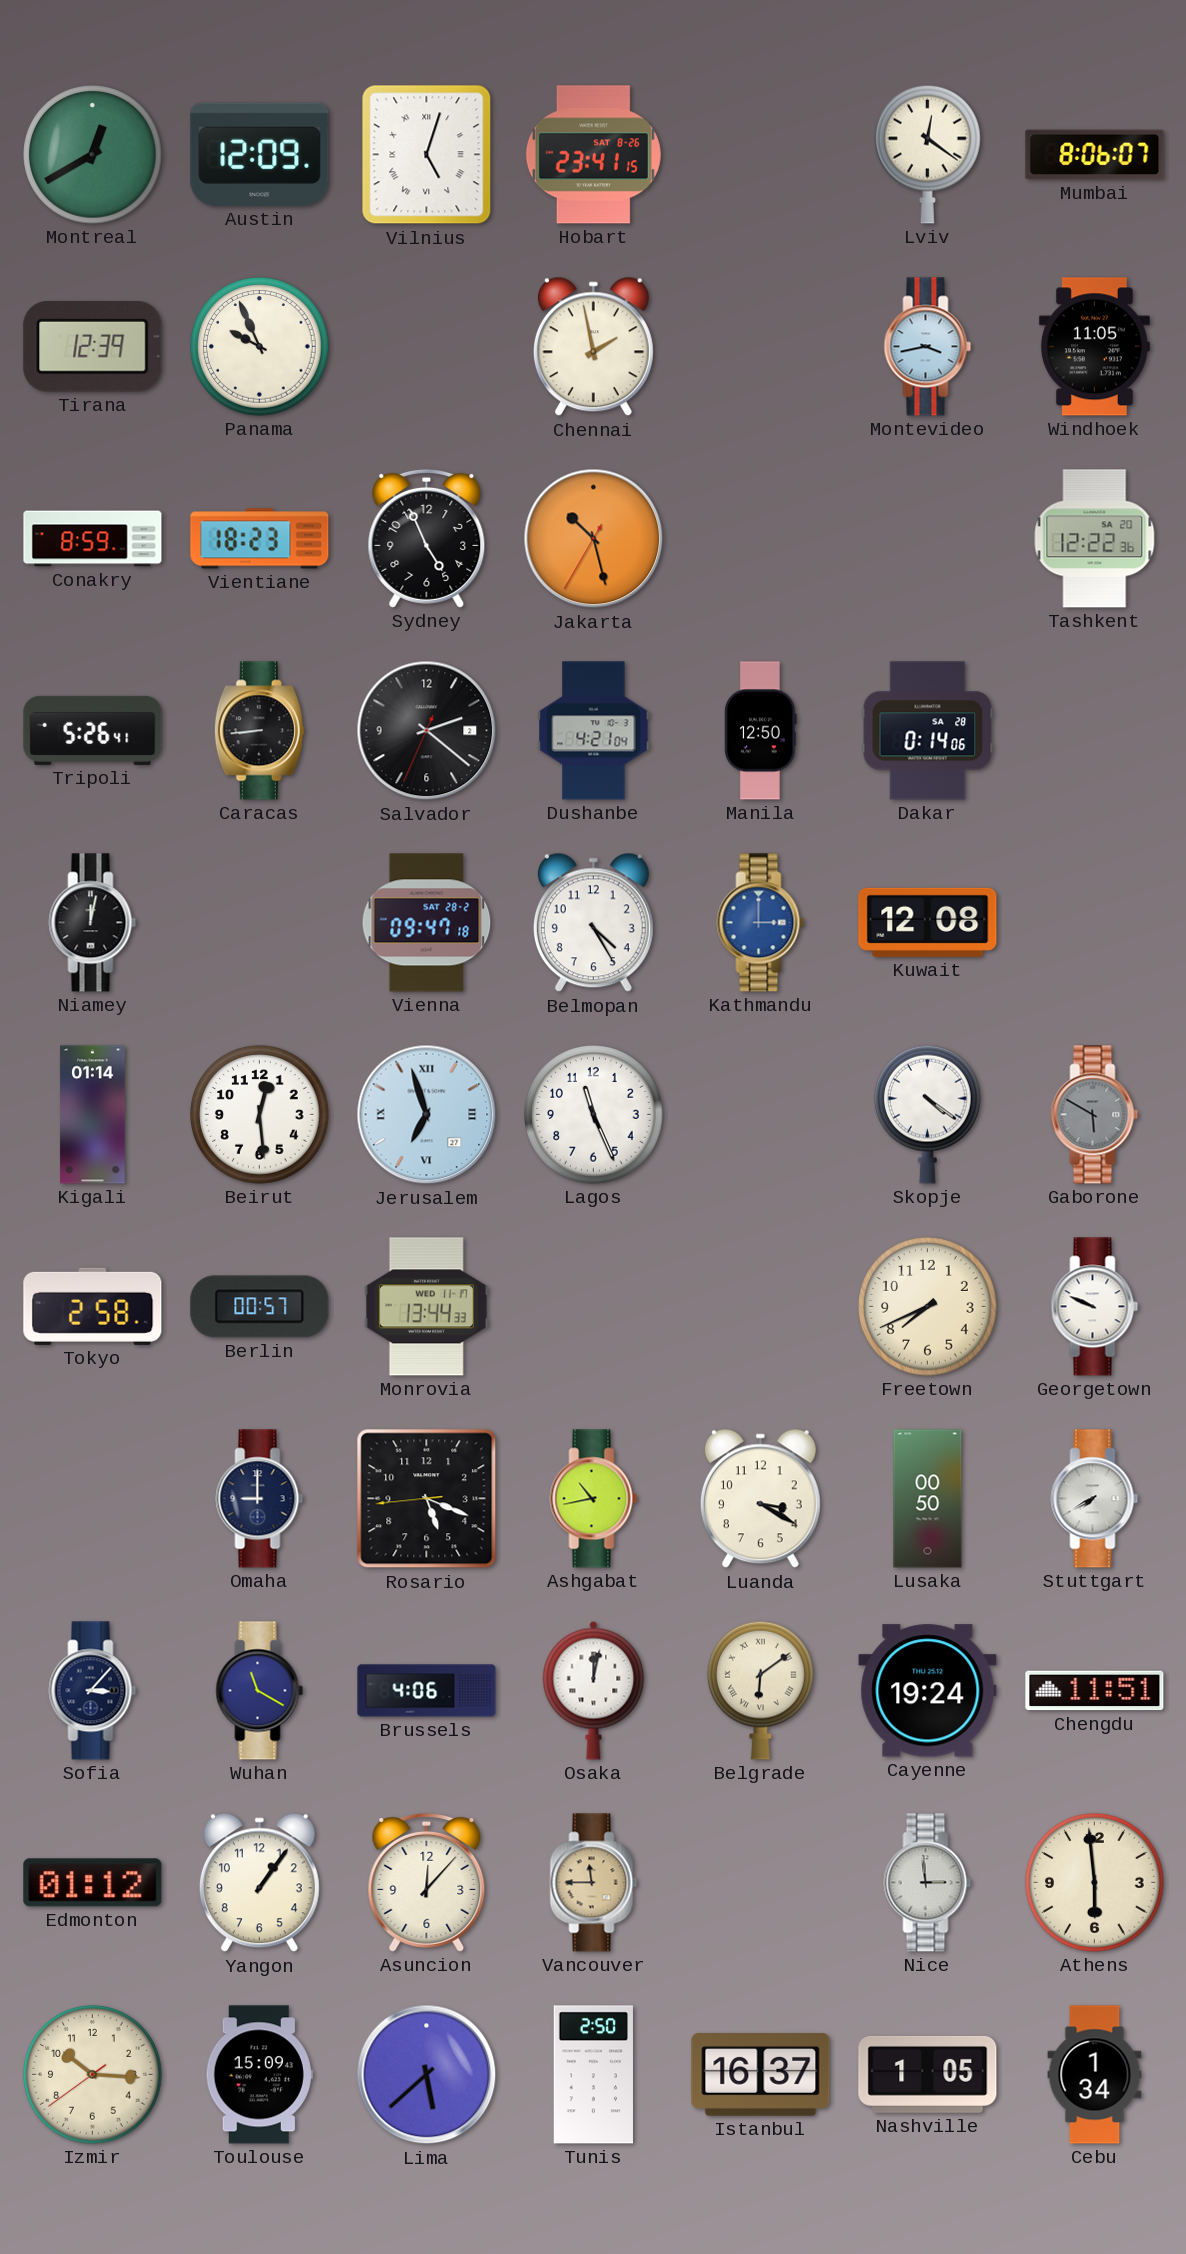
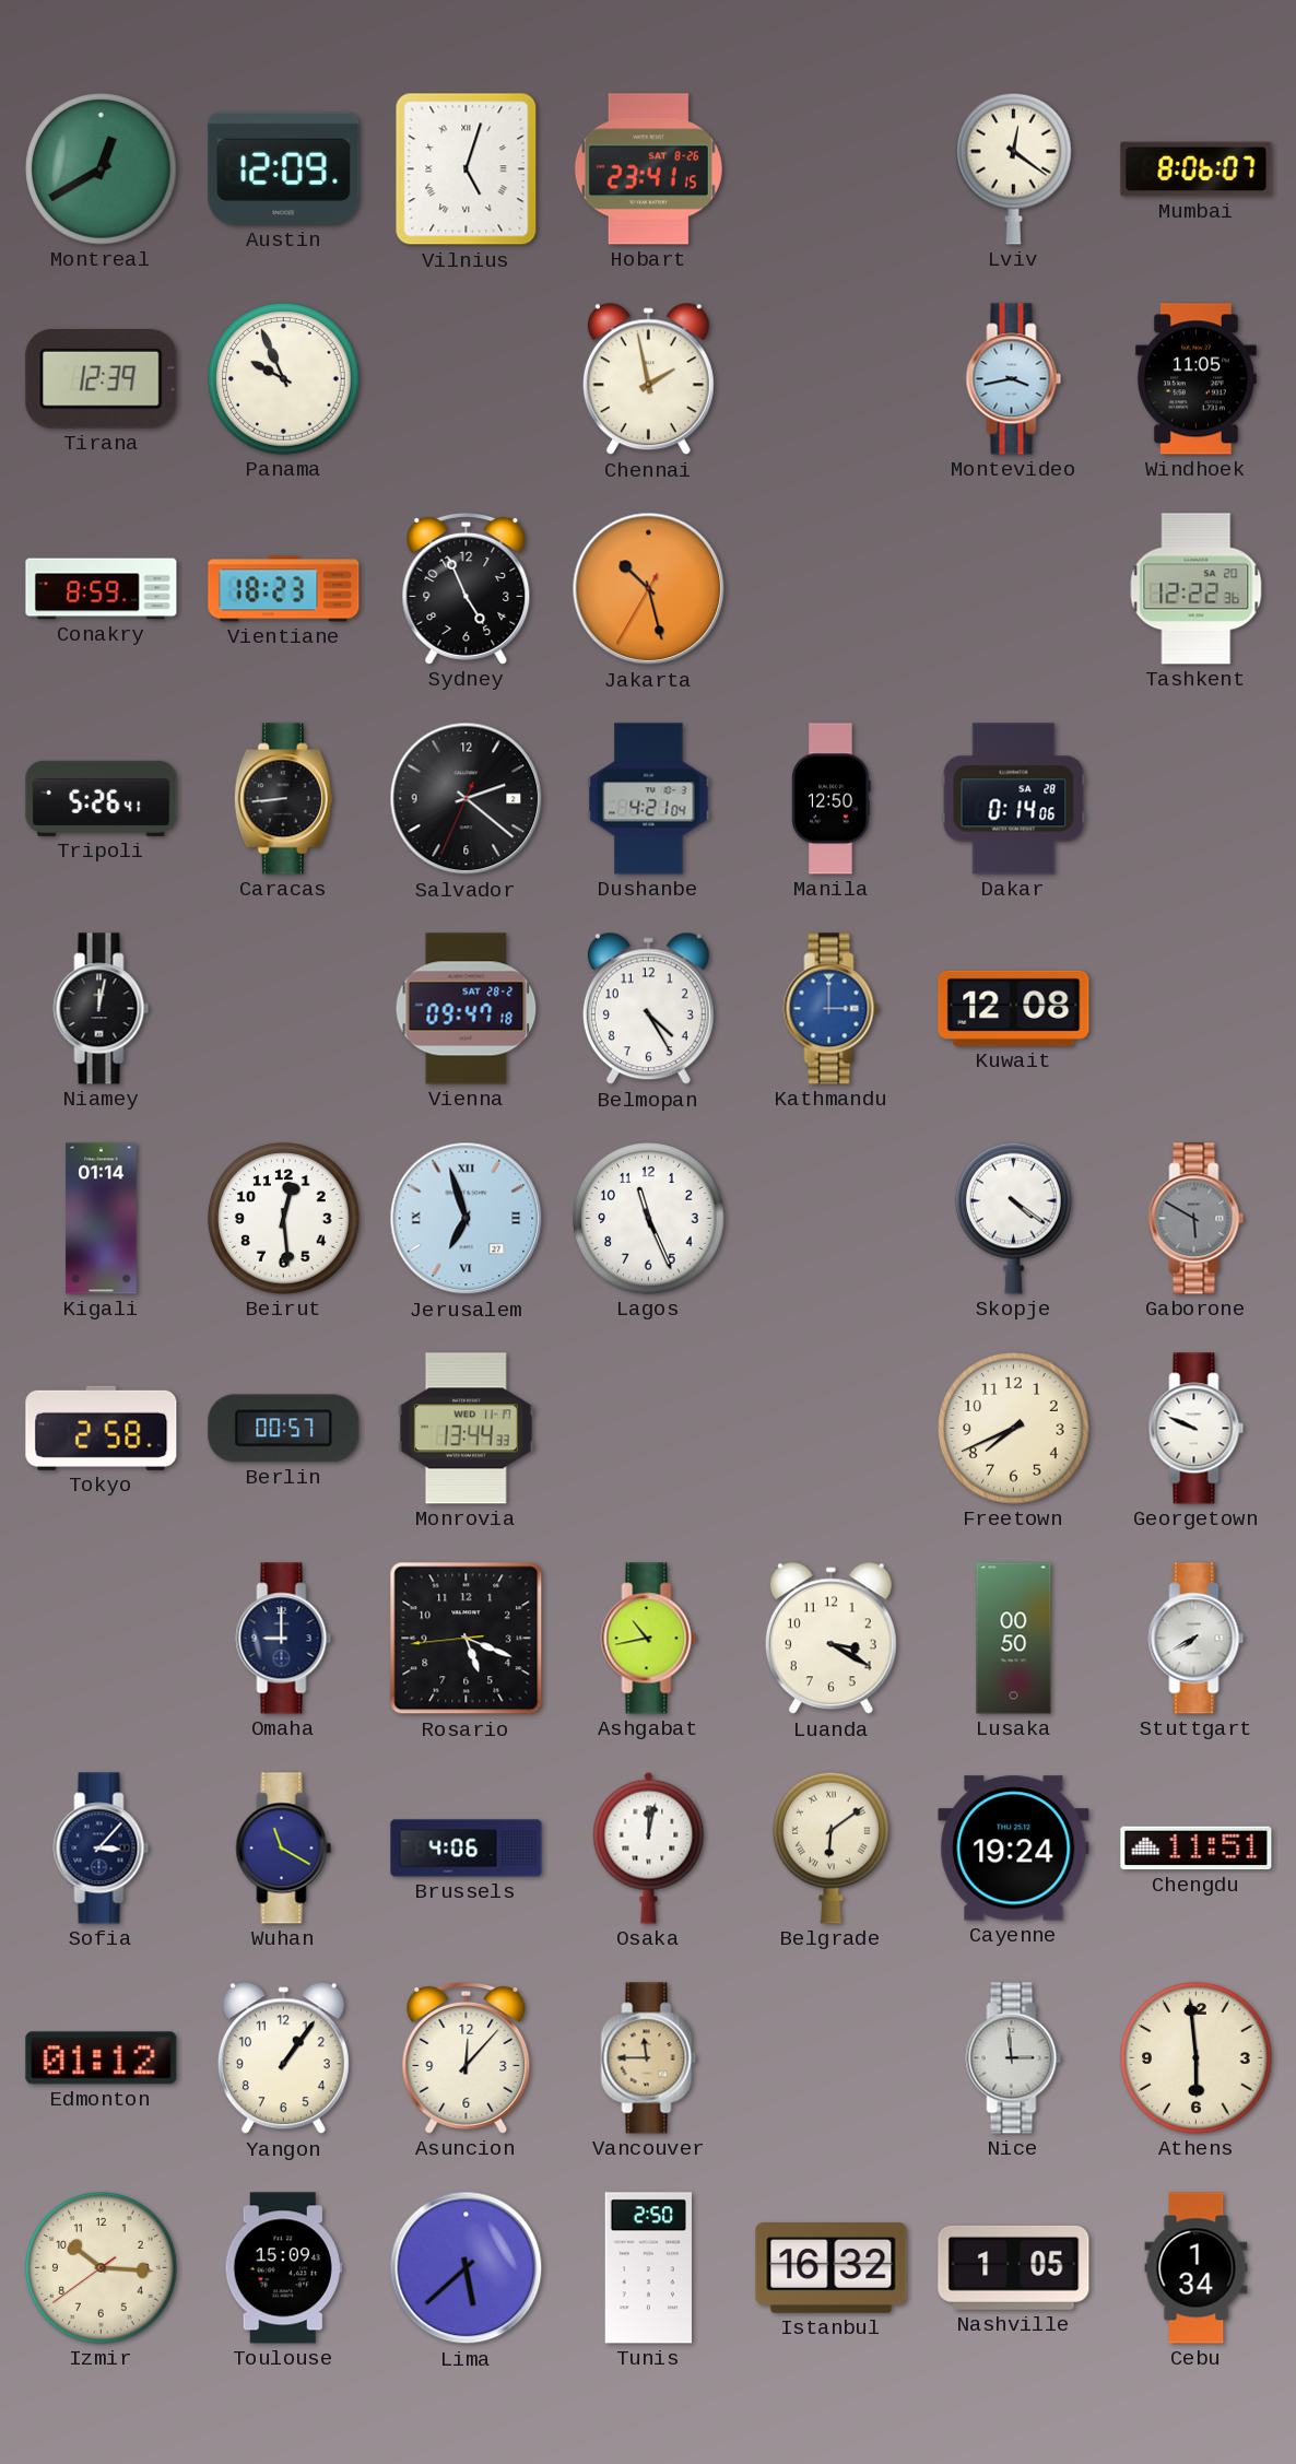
Istanbul: 16:37 -> 16:32
